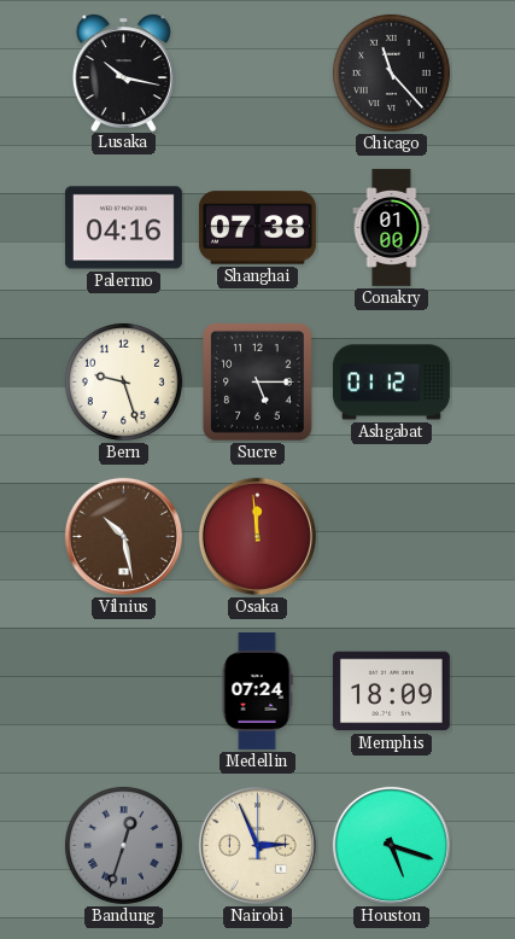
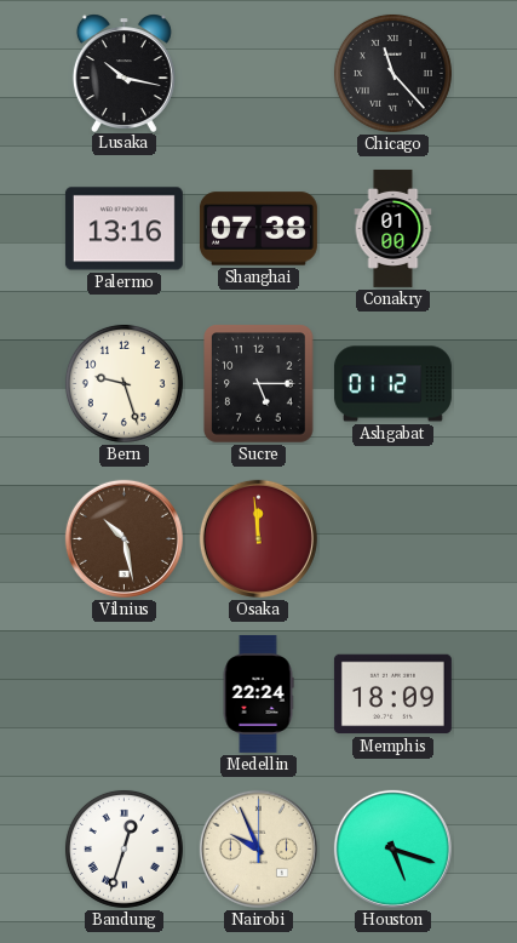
Palermo: 04:16 -> 13:16
Medellin: 07:24 -> 22:24
Bandung dial: grey -> white
Nairobi: 2:56 -> 9:56
